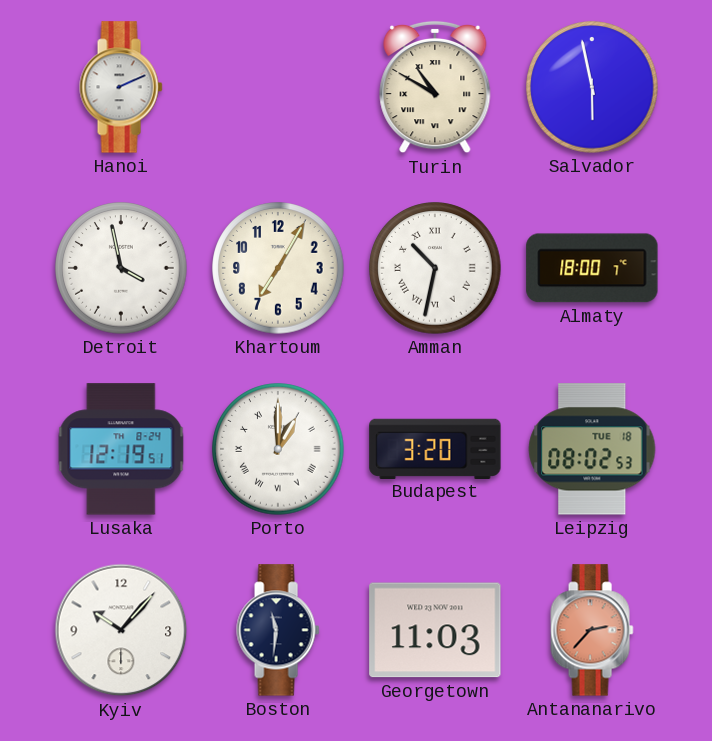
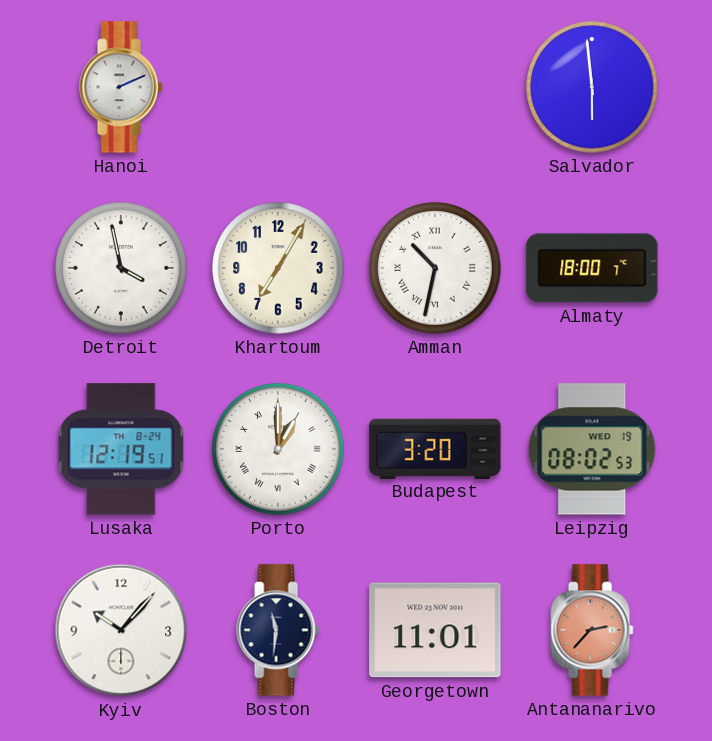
Turin: 10:50 -> none
Salvador: 5:58 -> 5:59
Leipzig date: TUE 18 -> WED 19
Georgetown: 11:03 -> 11:01
